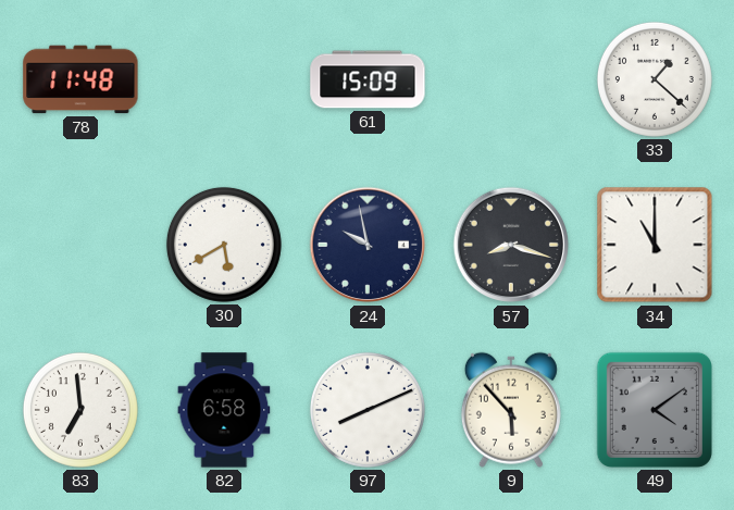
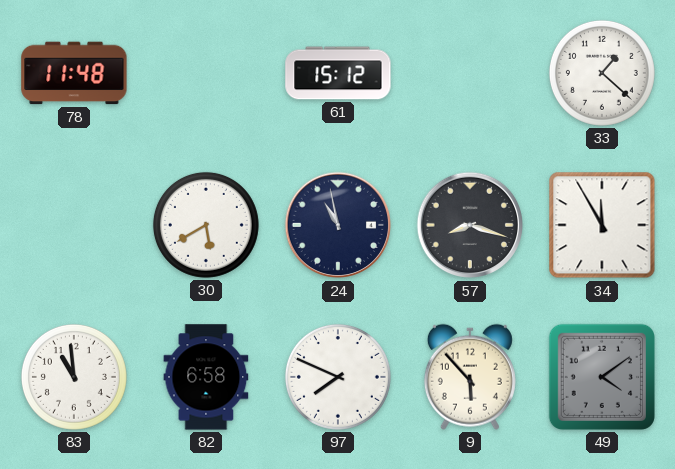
61: 15:09 -> 15:12
24: 9:58 -> 10:58
34: 11:00 -> 11:55
83: 6:59 -> 10:59
97: 8:11 -> 7:49
